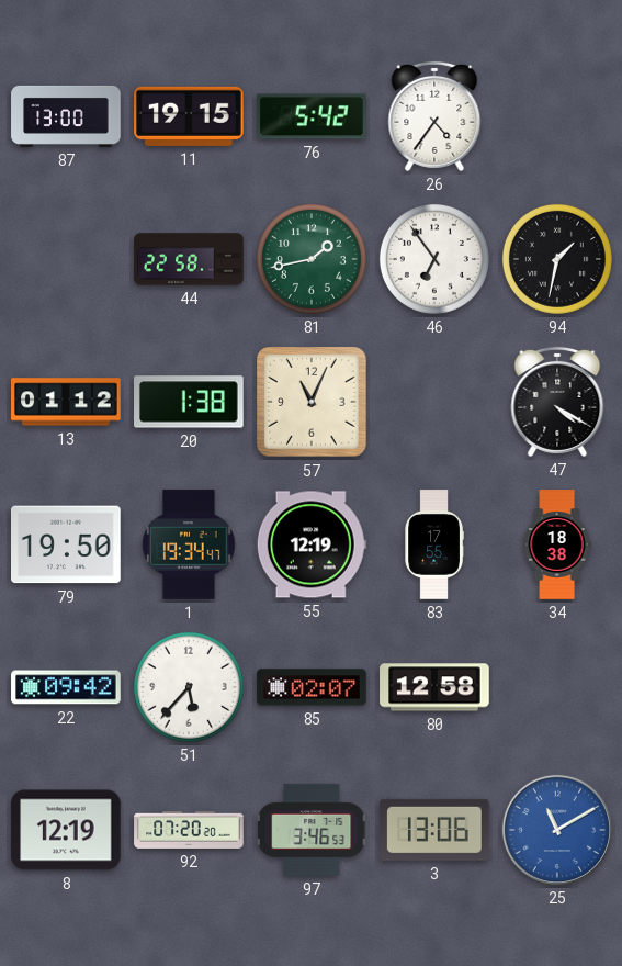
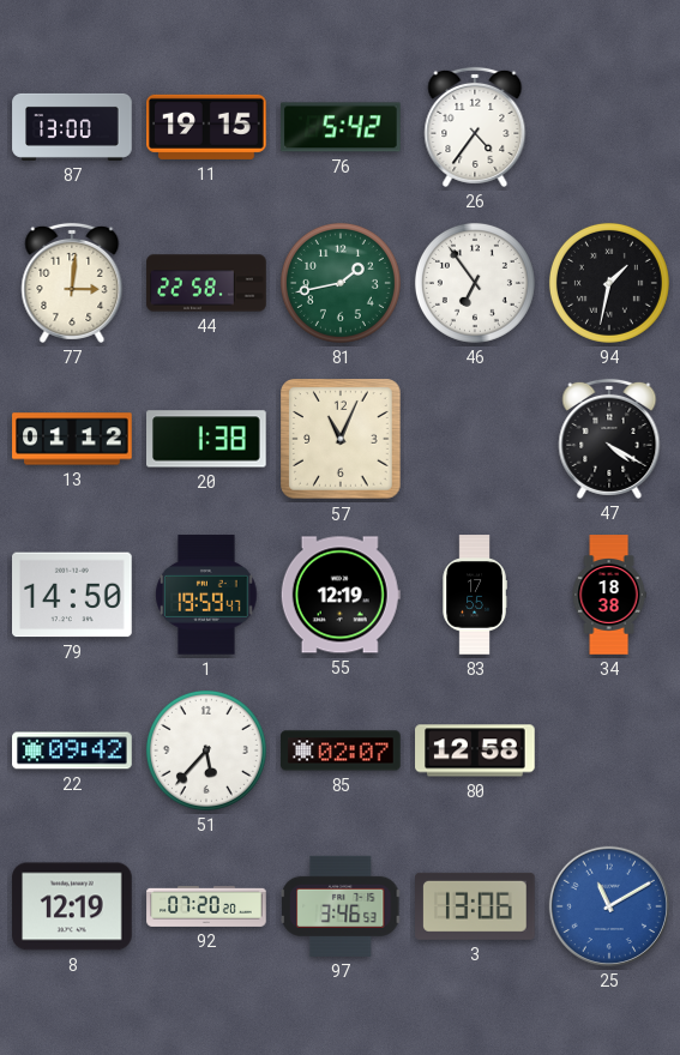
77: none -> 3:01
79: 19:50 -> 14:50
1: 19:34 -> 19:59
